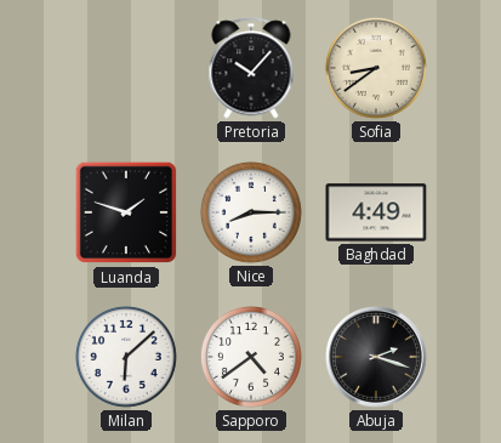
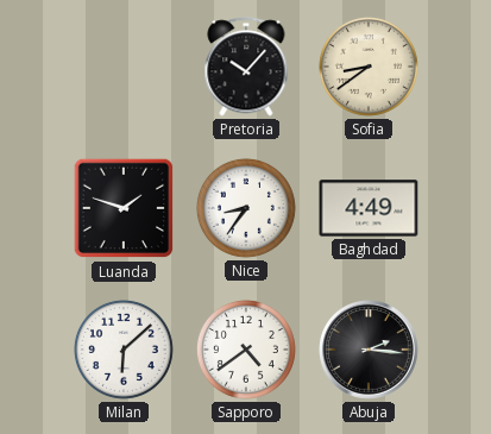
Nice: 8:15 -> 8:36
Abuja: 2:18 -> 2:16
